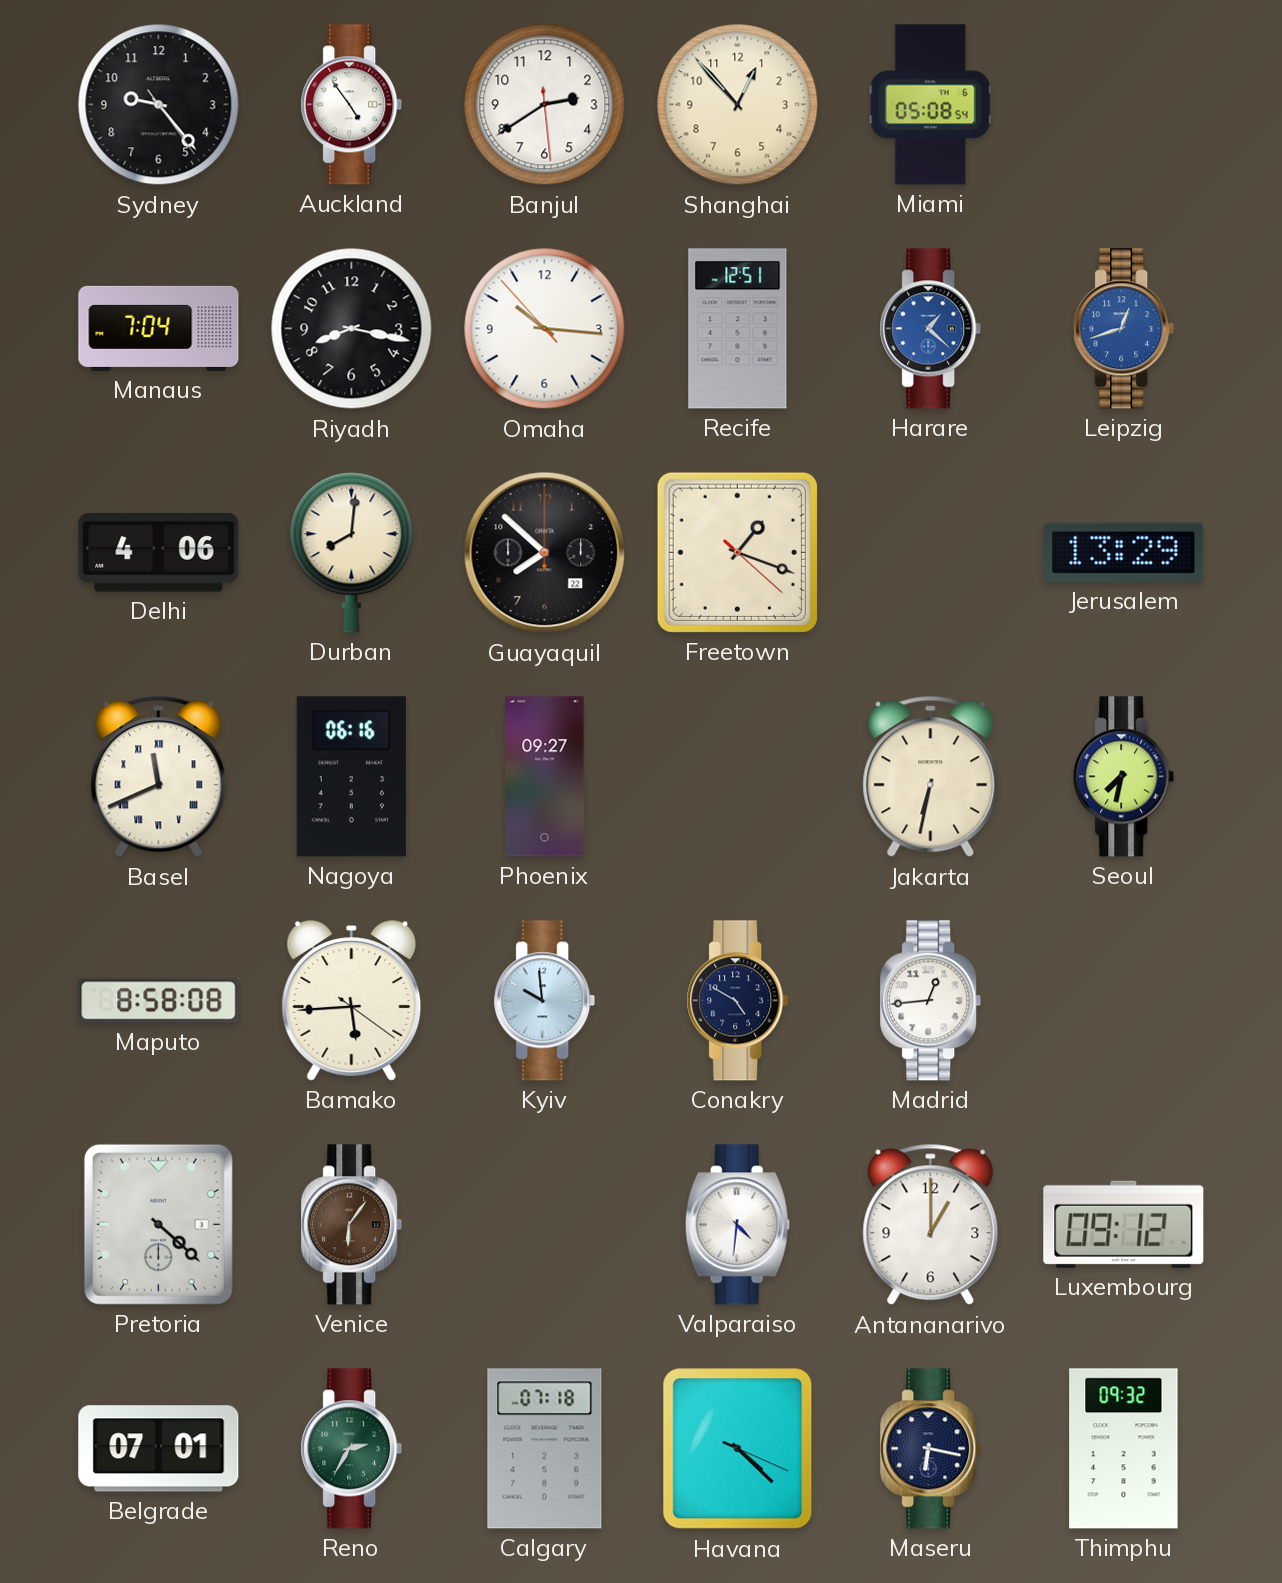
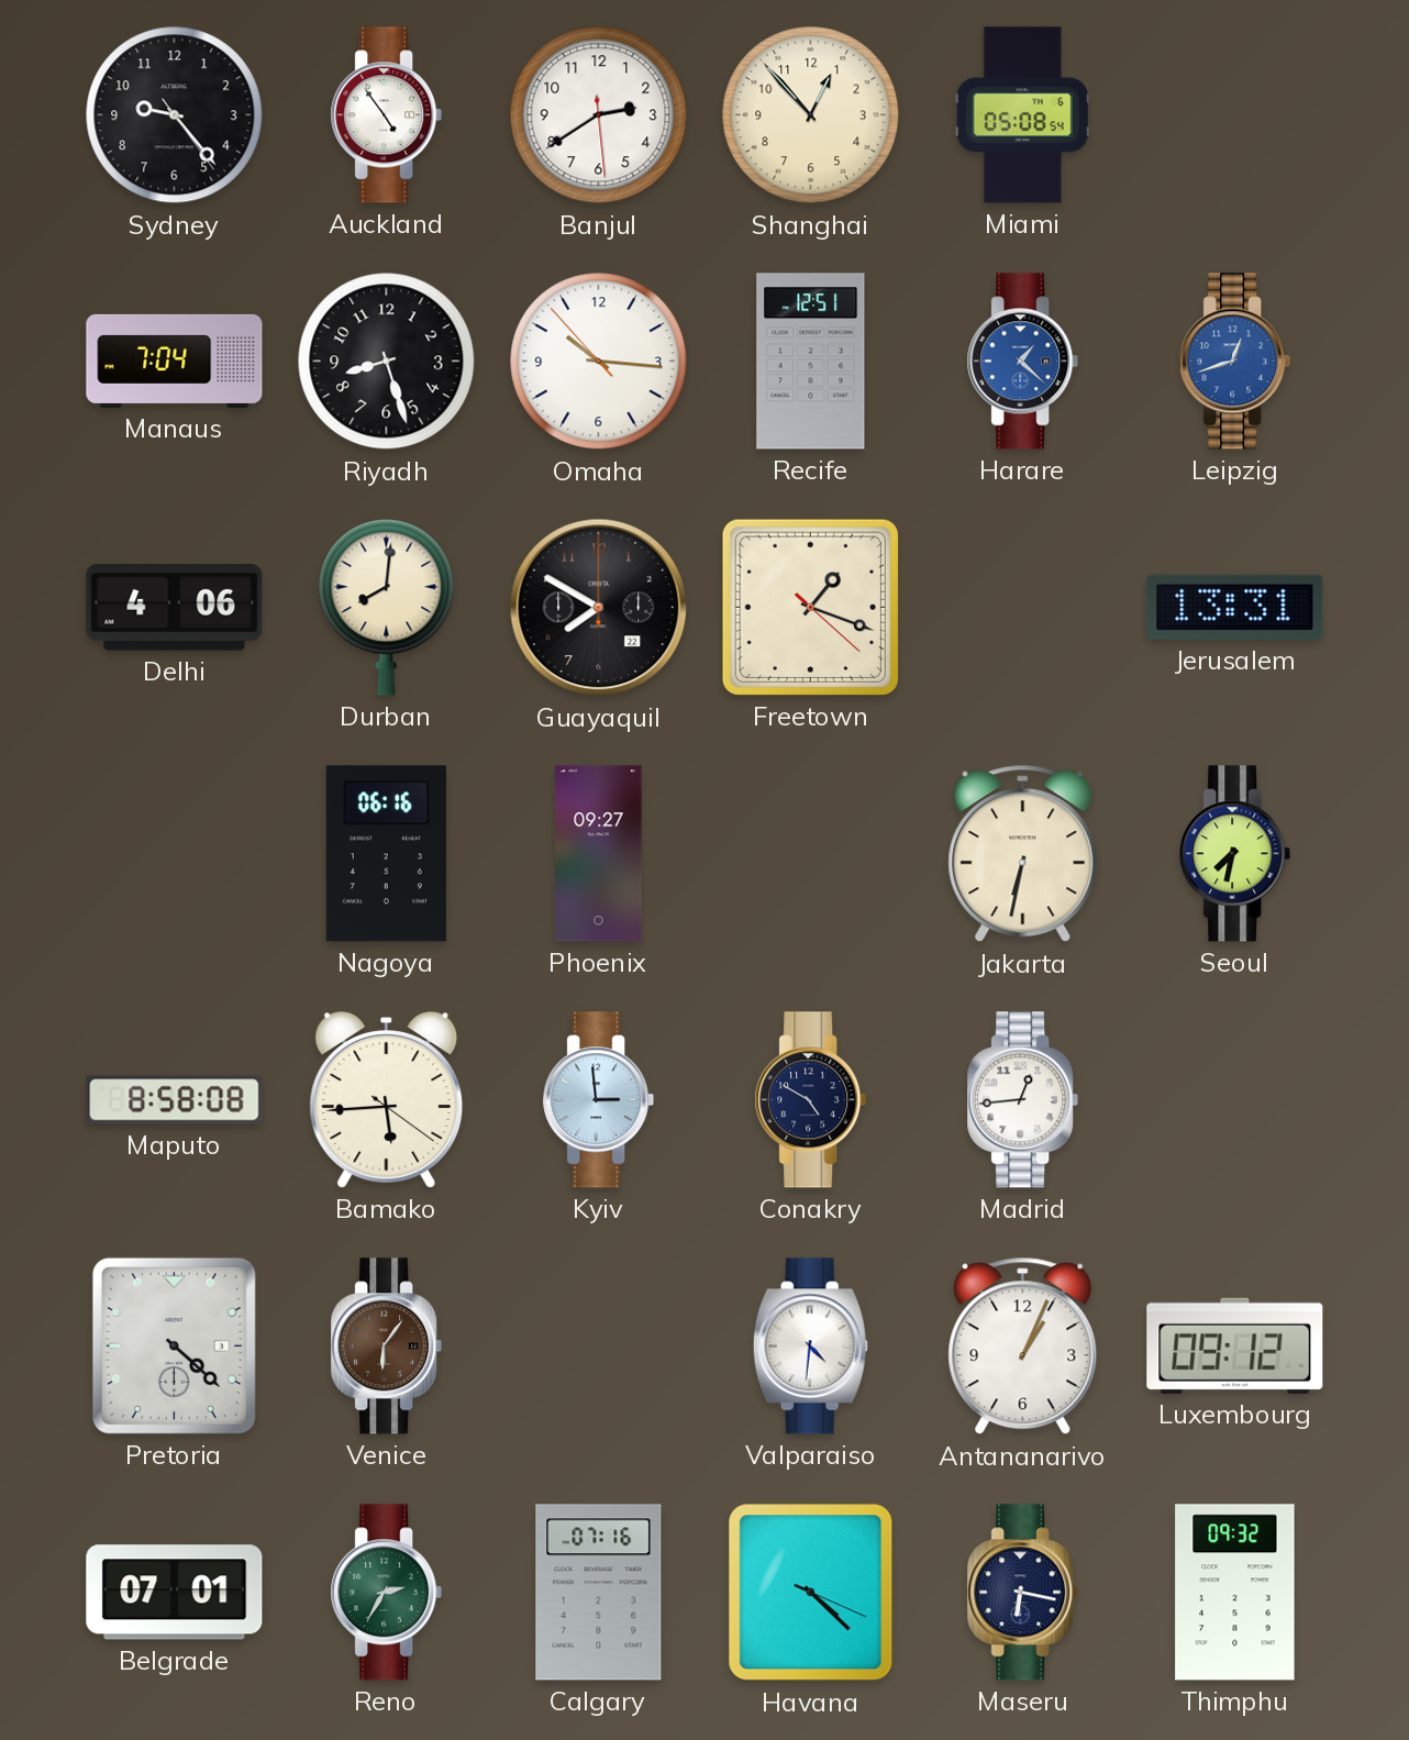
Riyadh: 8:17 -> 8:27
Guayaquil: 7:52 -> 7:50
Jerusalem: 13:29 -> 13:31
Basel: 11:41 -> none
Kyiv: 9:59 -> 2:59
Antananarivo: 1:00 -> 1:04
Calgary: 07:18 -> 07:16
